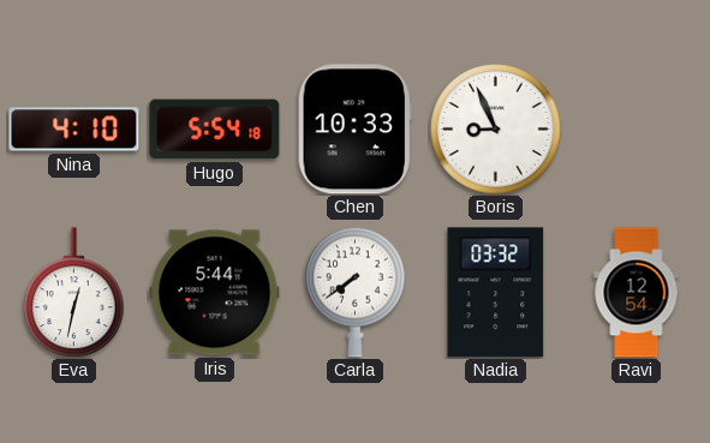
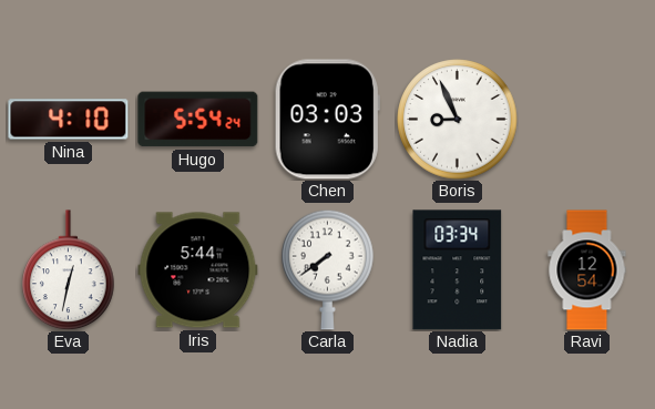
Hugo: 5:54:18 -> 5:54:24
Chen: 10:33 -> 03:03
Nadia: 03:32 -> 03:34
